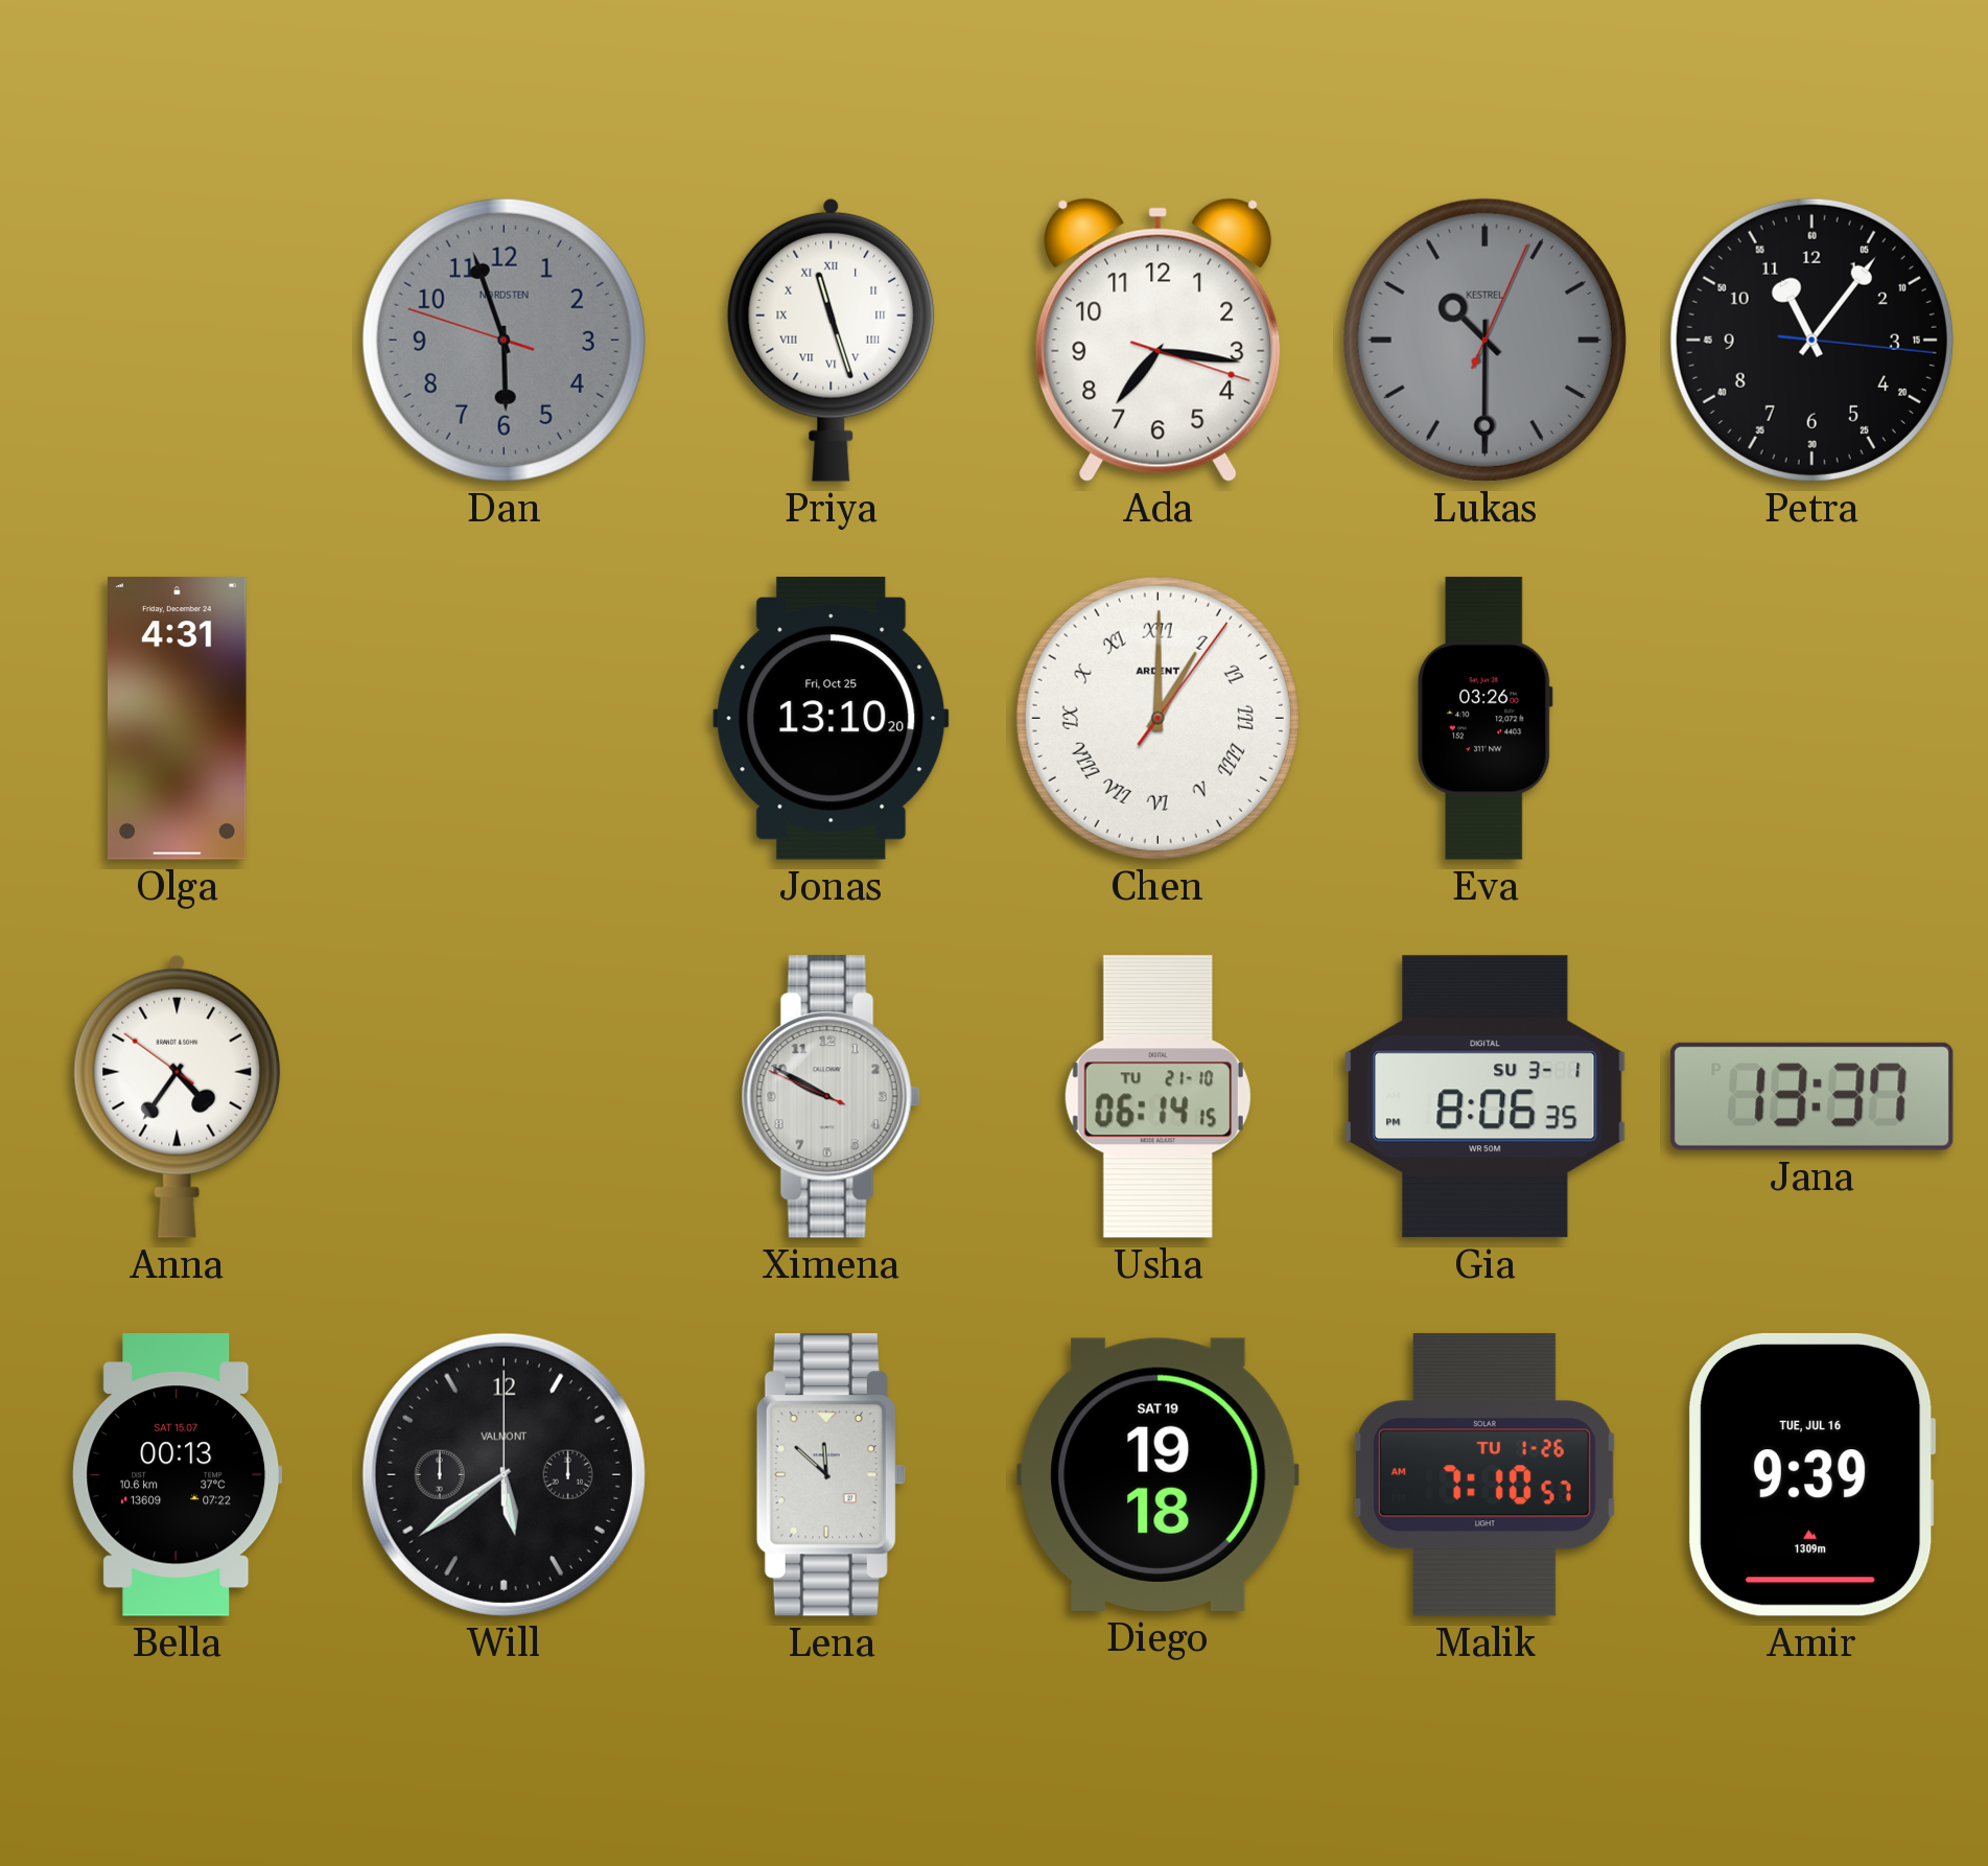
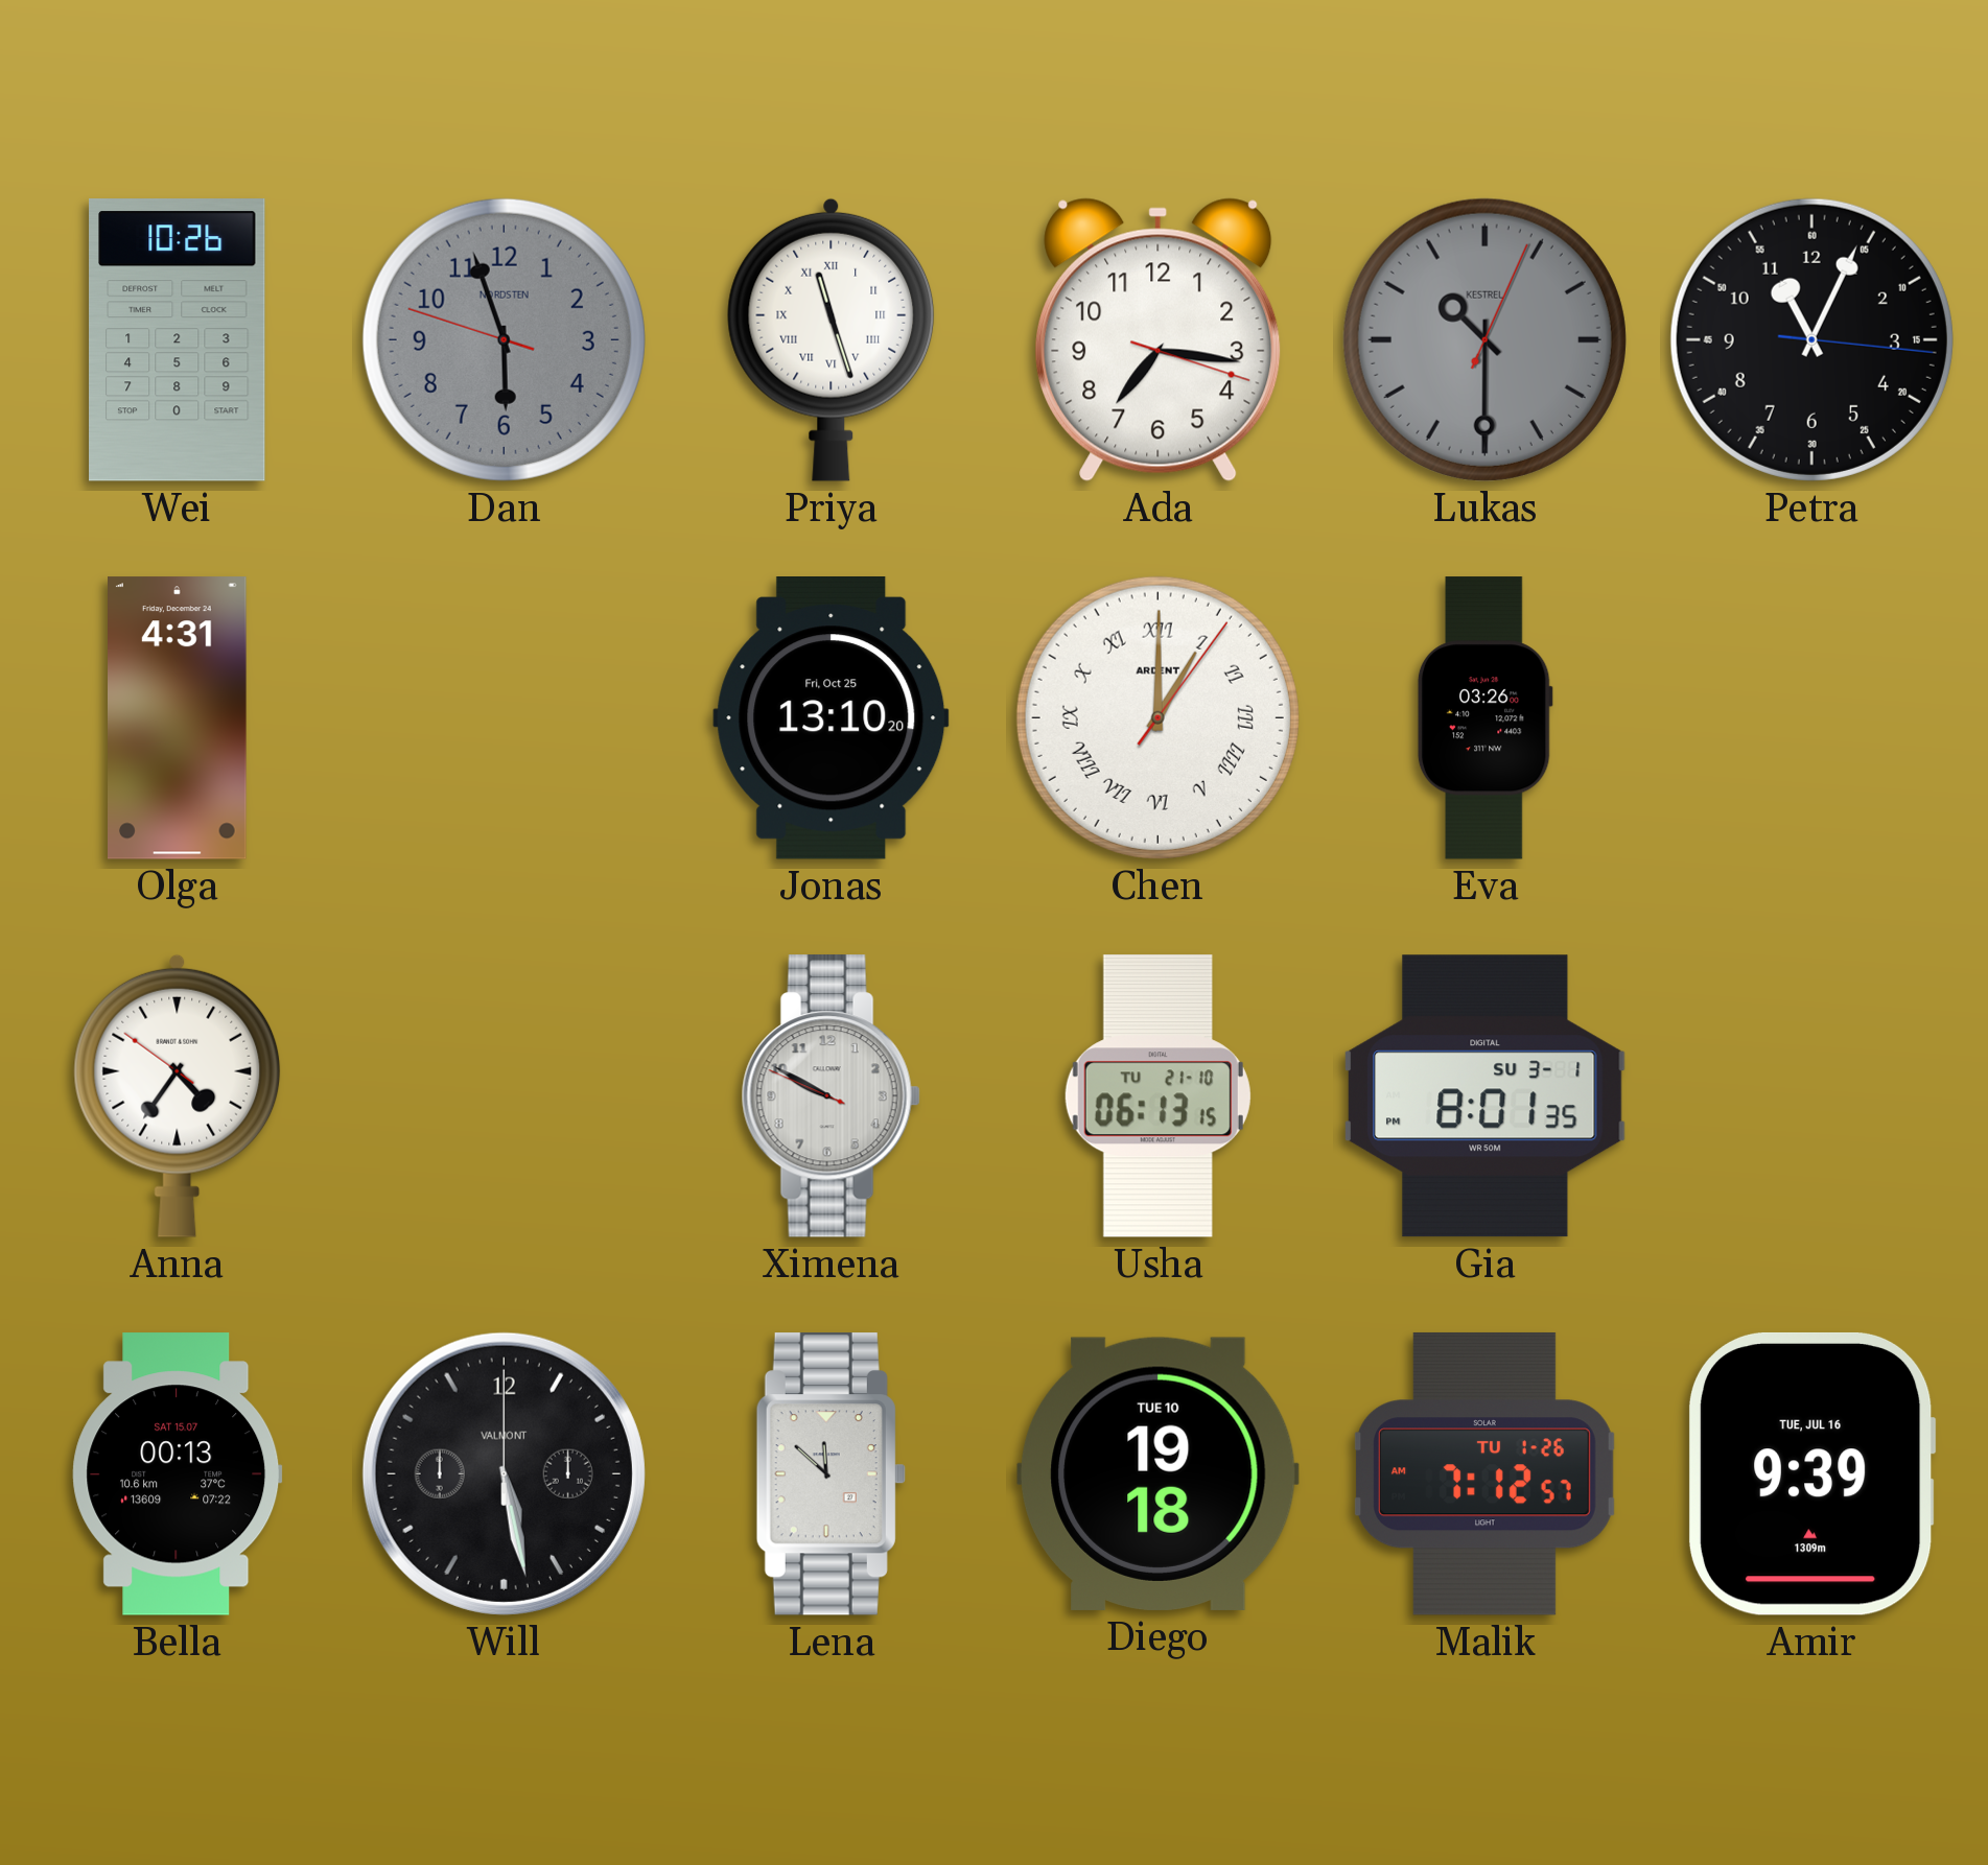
Wei: none -> 10:26
Petra: 11:06 -> 11:04
Usha: 06:14 -> 06:13
Gia: 8:06 -> 8:01
Jana: 13:37 -> none
Will: 5:39 -> 5:28
Diego date: SAT 19 -> TUE 10
Malik: 7:10 -> 7:12
